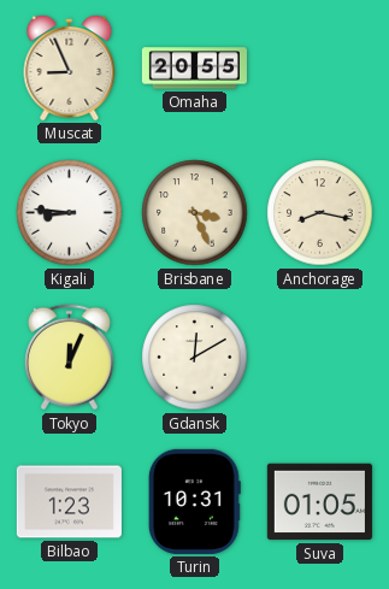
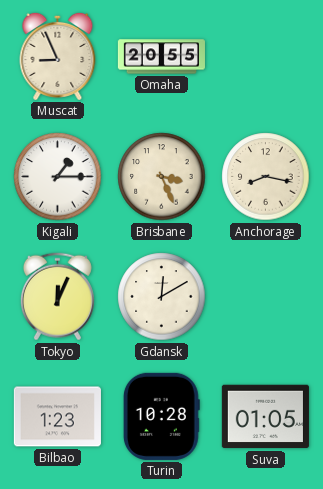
Kigali: 8:46 -> 1:15
Turin: 10:31 -> 10:28
